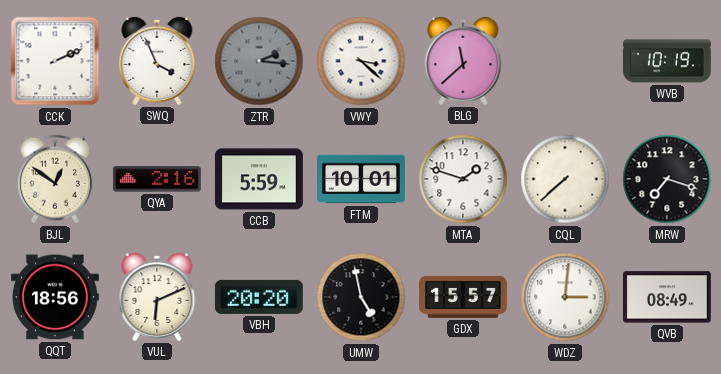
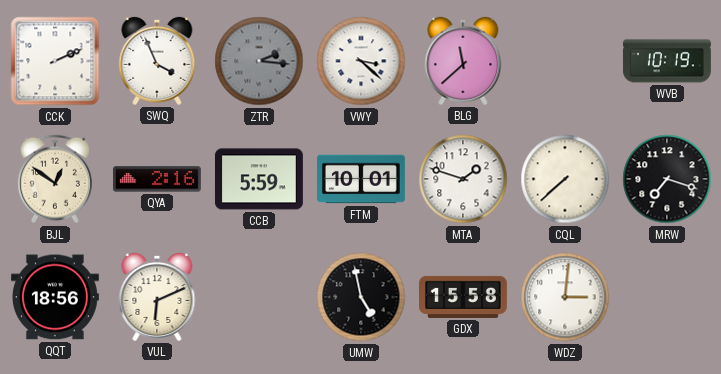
VBH: 20:20 -> none
GDX: 15:57 -> 15:58
QVB: 08:49 -> none
